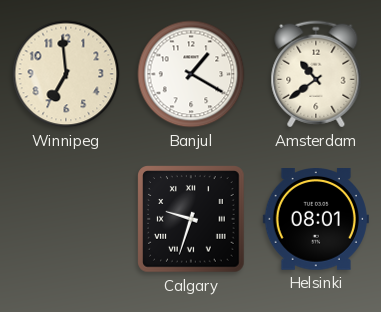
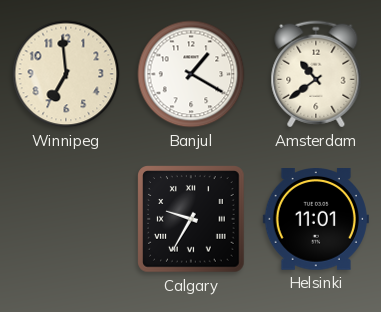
Calgary: 9:33 -> 9:35
Helsinki: 08:01 -> 11:01
